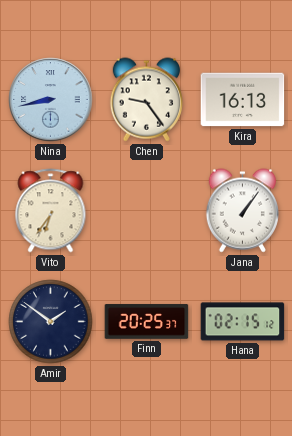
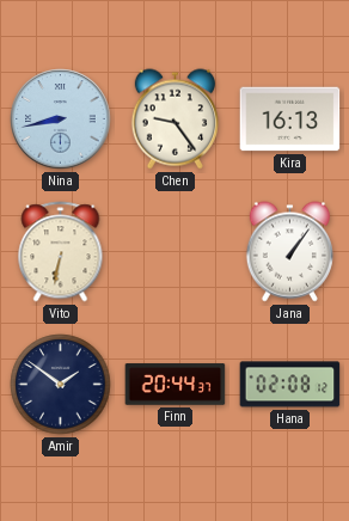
Vito: 6:36 -> 6:32
Finn: 20:25 -> 20:44
Hana: 02:15 -> 02:08
